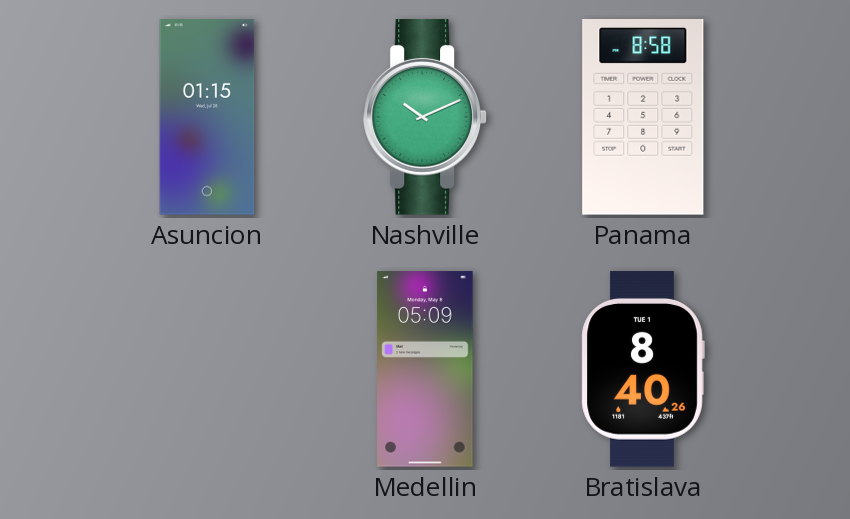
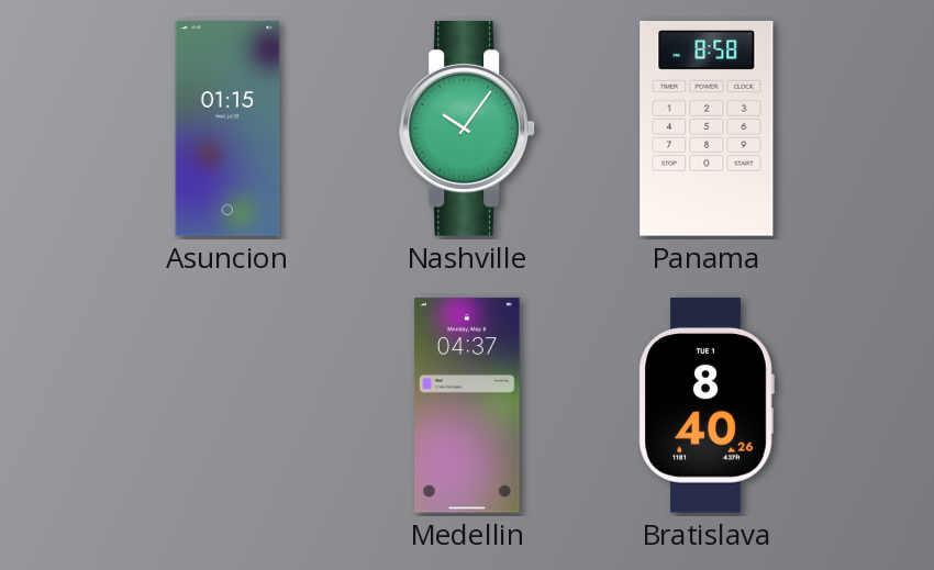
Nashville: 10:11 -> 10:06
Medellin: 05:09 -> 04:37
